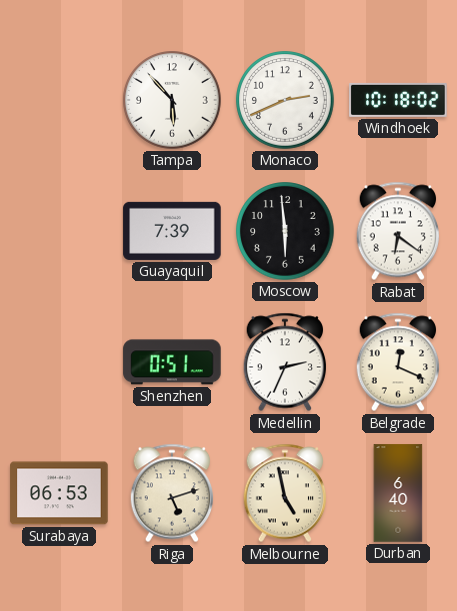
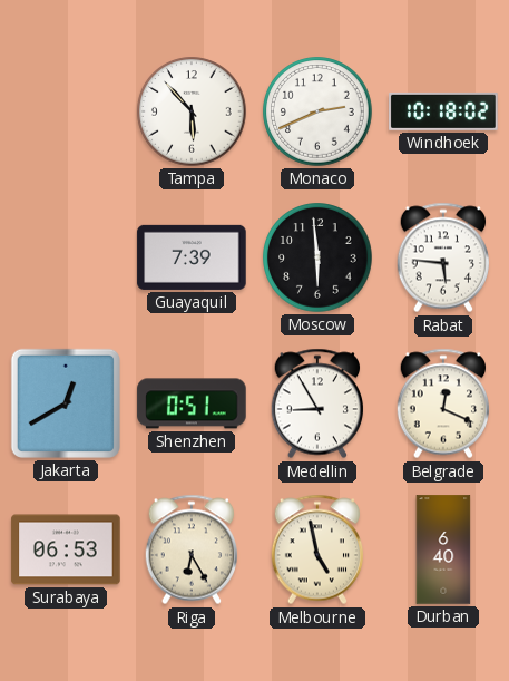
Rabat: 6:21 -> 5:46
Jakarta: none -> 12:40
Medellin: 2:34 -> 8:55
Riga: 5:12 -> 6:25
